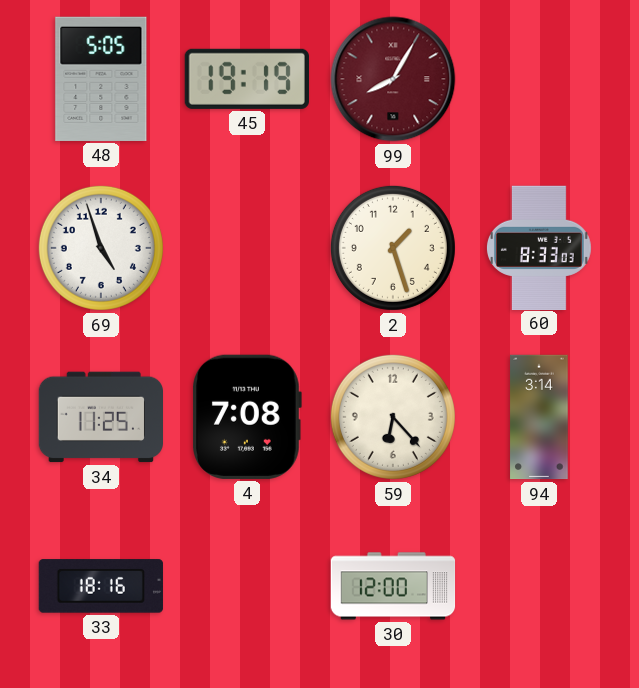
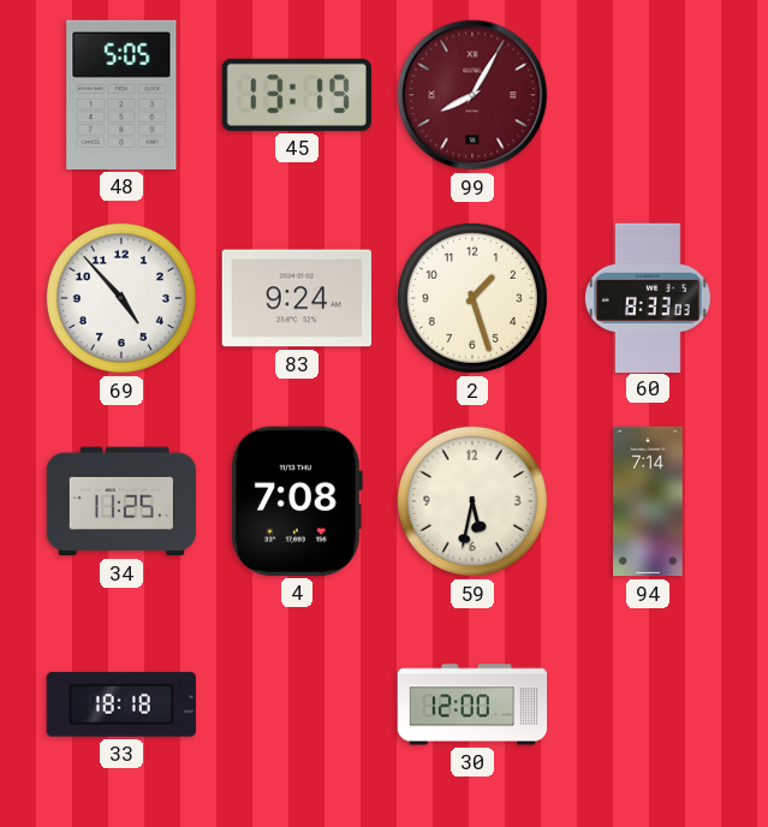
45: 19:19 -> 13:19
69: 4:57 -> 4:53
83: none -> 9:24
59: 6:23 -> 5:32
94: 3:14 -> 7:14
33: 18:16 -> 18:18
